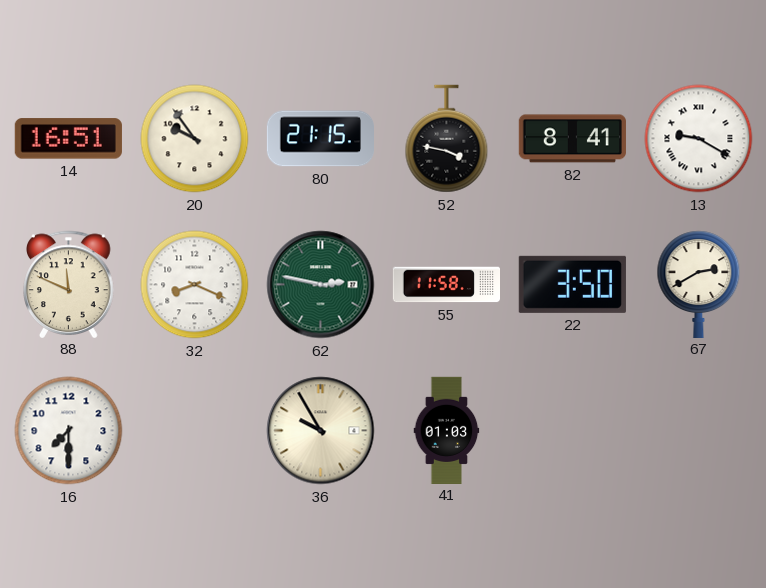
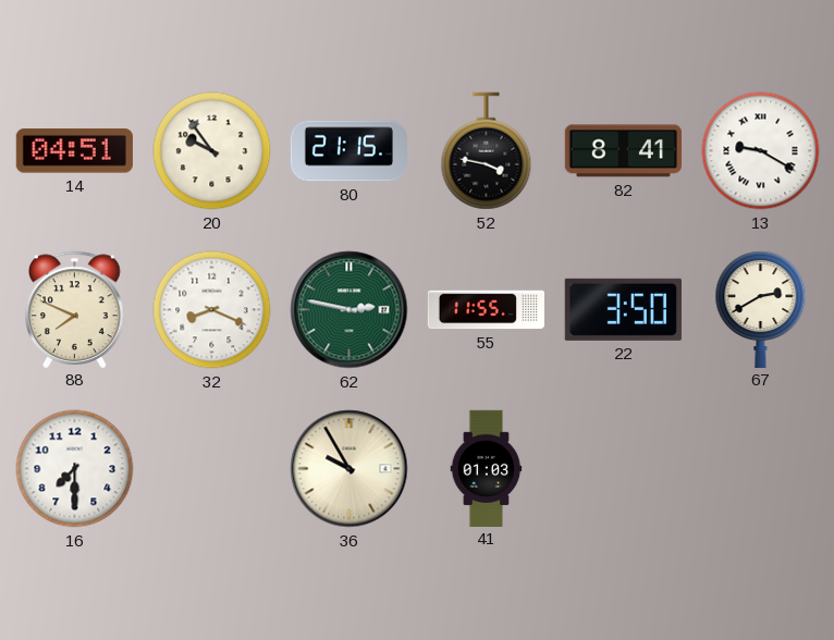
14: 16:51 -> 04:51
88: 11:49 -> 7:49
55: 11:58 -> 11:55
